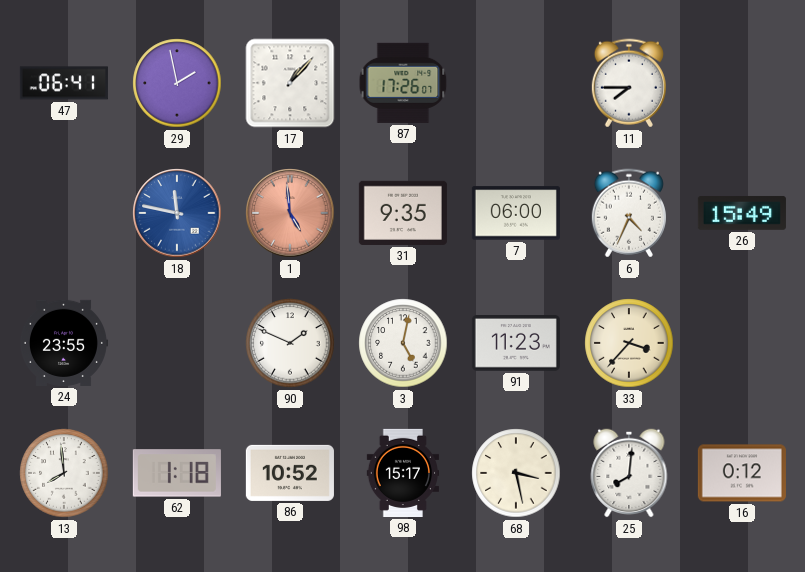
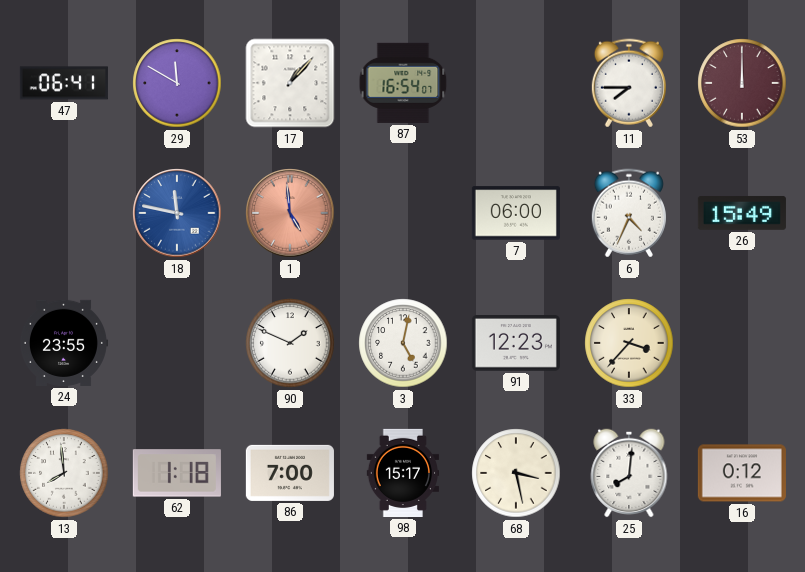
29: 1:58 -> 11:50
87: 17:26 -> 16:54
53: none -> 12:00
31: 9:35 -> none
91: 11:23 -> 12:23
86: 10:52 -> 7:00
